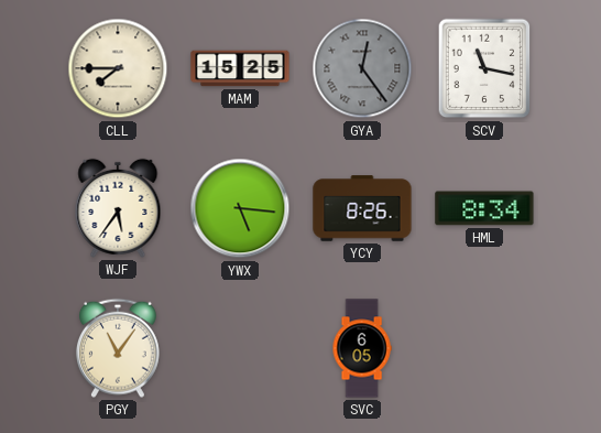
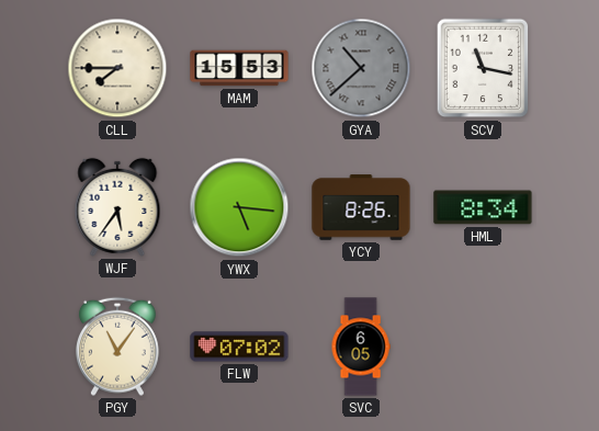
MAM: 15:25 -> 15:53
GYA: 12:24 -> 10:38
FLW: none -> 07:02
